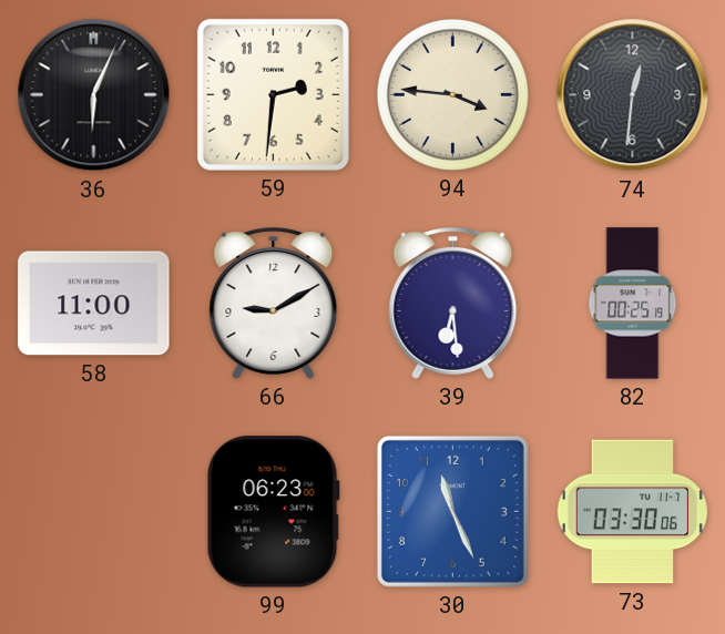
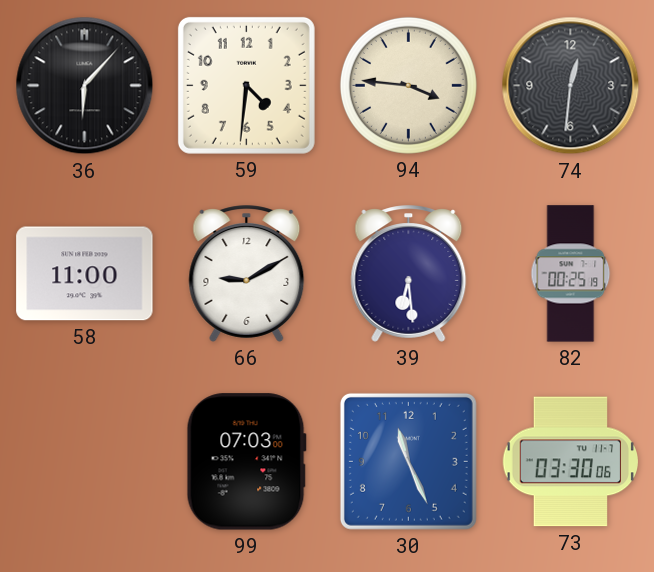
36: 6:04 -> 6:07
59: 2:31 -> 4:31
99: 06:23 -> 07:03
